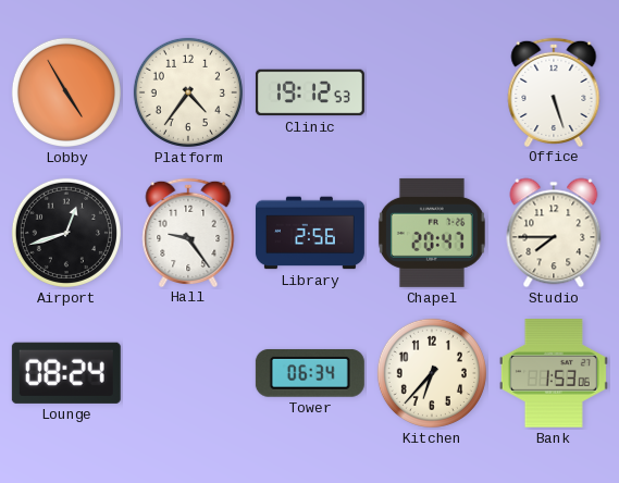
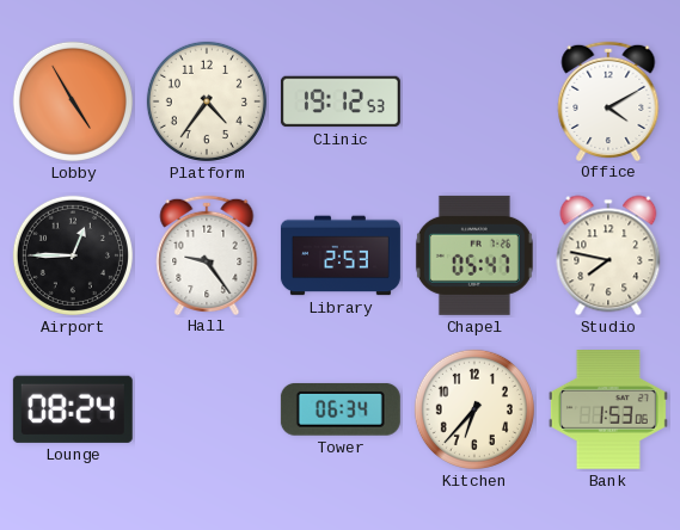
Office: 5:27 -> 4:10
Airport: 12:42 -> 12:45
Library: 2:56 -> 2:53
Chapel: 20:47 -> 05:47
Studio: 7:45 -> 7:47
